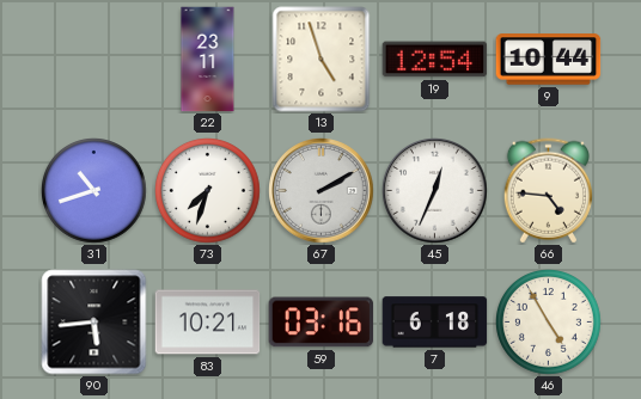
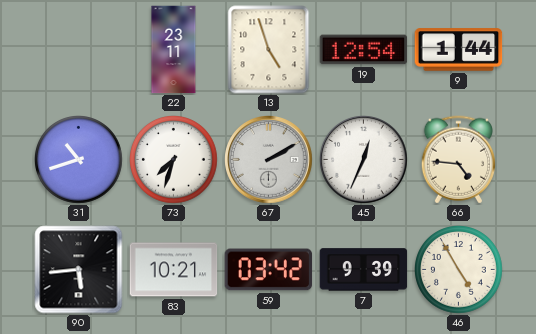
9: 10:44 -> 1:44
59: 03:16 -> 03:42
7: 6:18 -> 9:39
